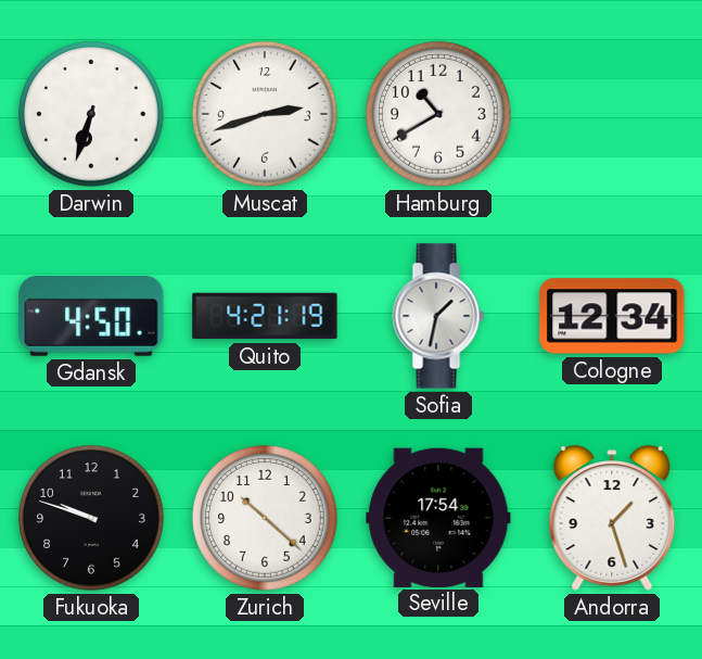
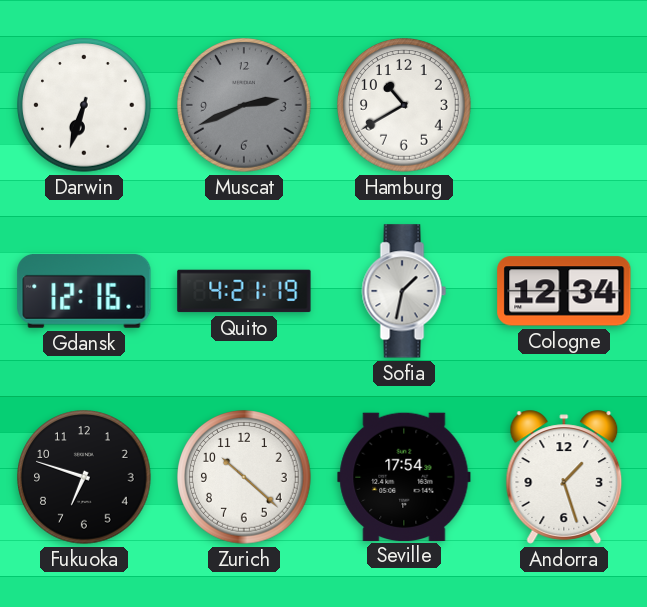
Muscat: 2:42 -> 2:41
Muscat dial: white -> grey
Gdansk: 4:50 -> 12:16
Fukuoka: 9:48 -> 6:48
